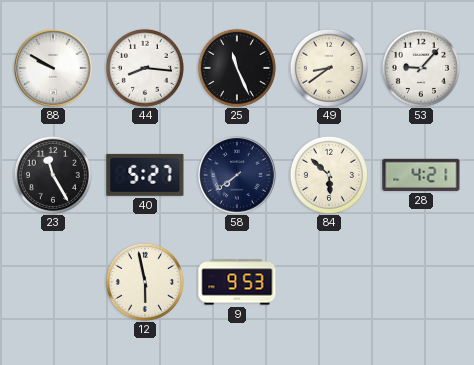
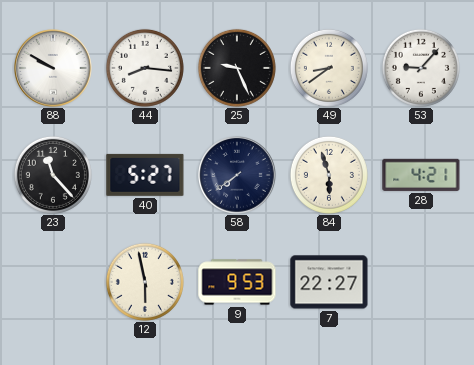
25: 11:26 -> 9:26
23: 11:25 -> 11:23
84: 5:52 -> 5:57
7: none -> 22:27
